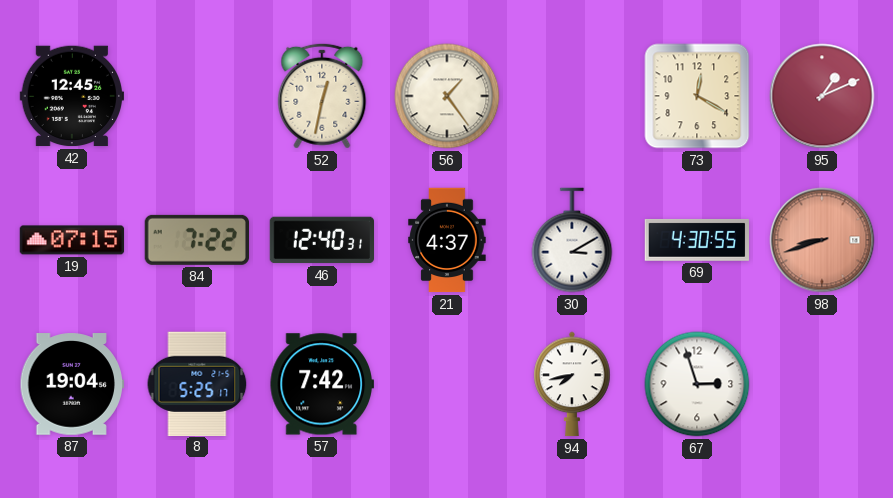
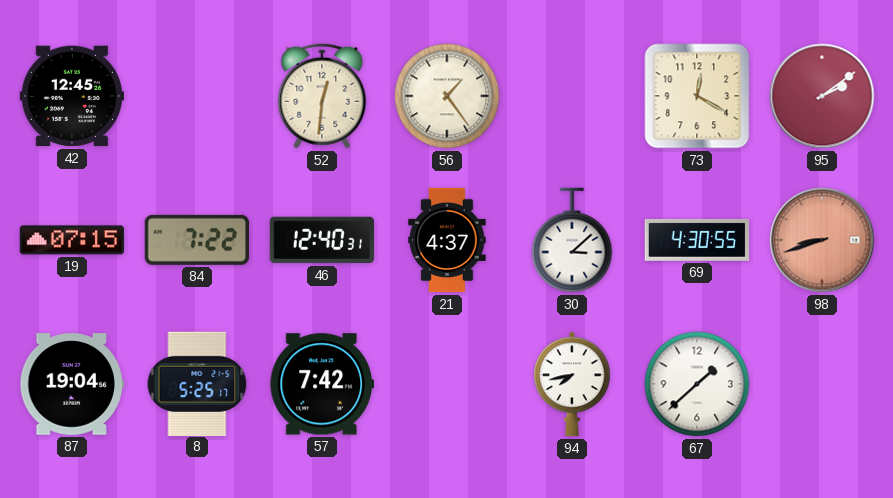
52: 12:32 -> 12:31
95: 1:11 -> 2:09
30: 3:10 -> 3:08
67: 2:57 -> 1:38
